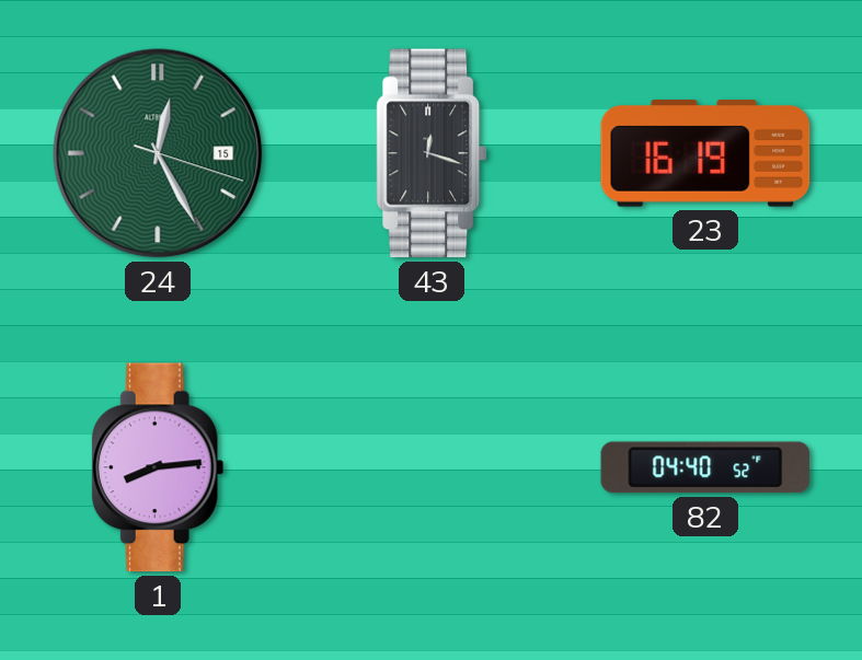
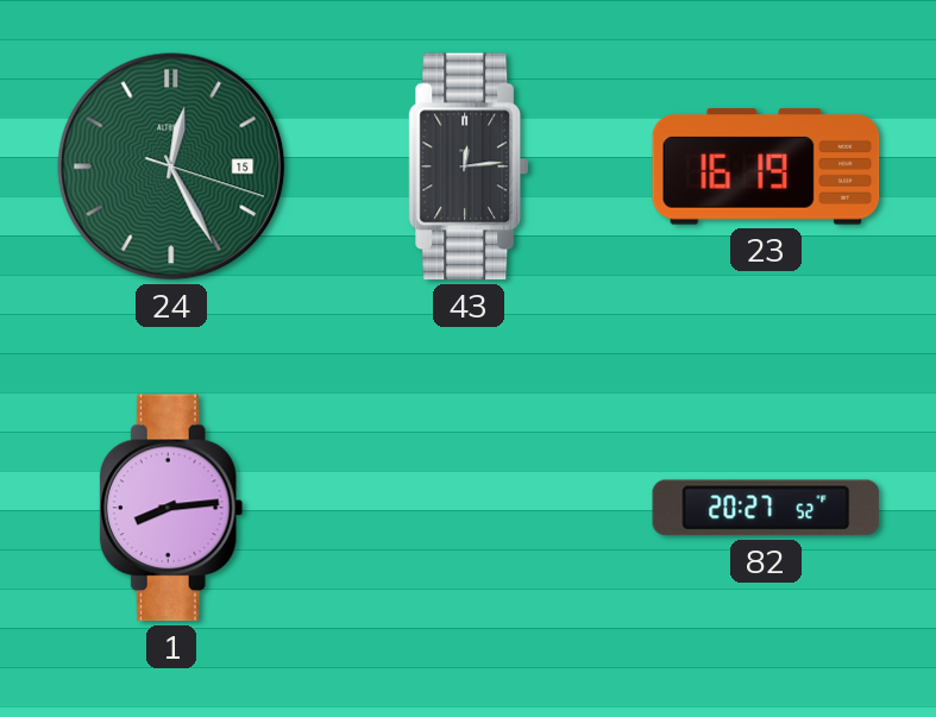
43: 12:18 -> 12:14
82: 04:40 -> 20:27
